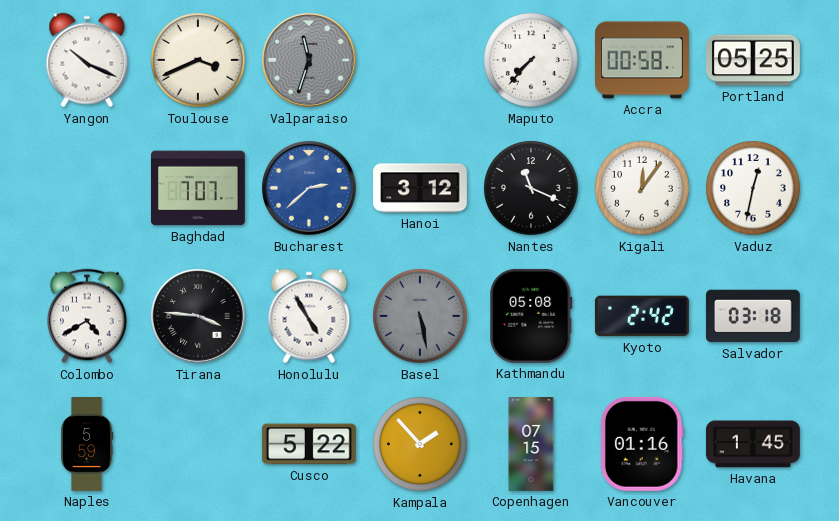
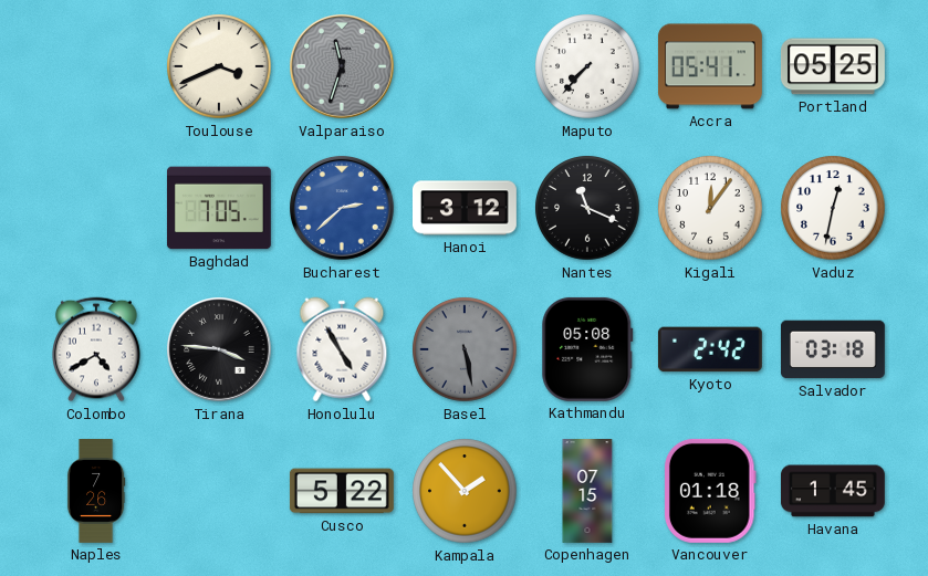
Yangon: 10:19 -> none
Accra: 00:58 -> 05:41
Baghdad: 7:07 -> 7:05
Naples: 5:59 -> 7:26
Vancouver: 01:16 -> 01:18
